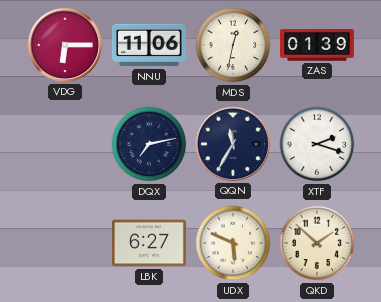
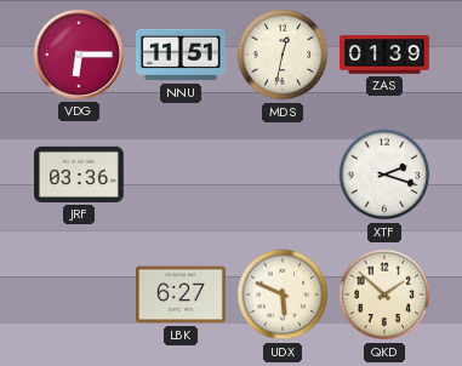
NNU: 11:06 -> 11:51
JRF: none -> 03:36
DQX: 7:13 -> none
QQN: 11:35 -> none
